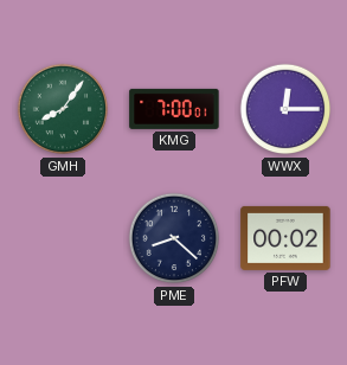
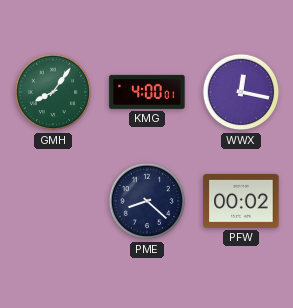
KMG: 7:00 -> 4:00
WWX: 12:15 -> 12:17
